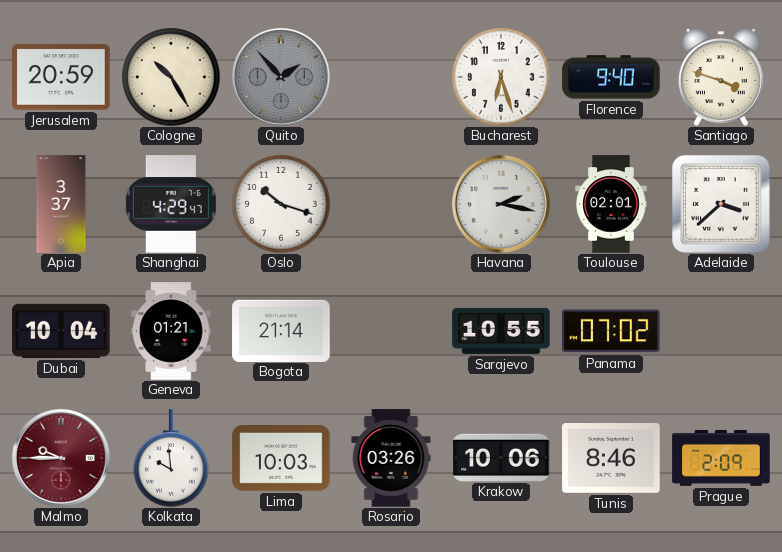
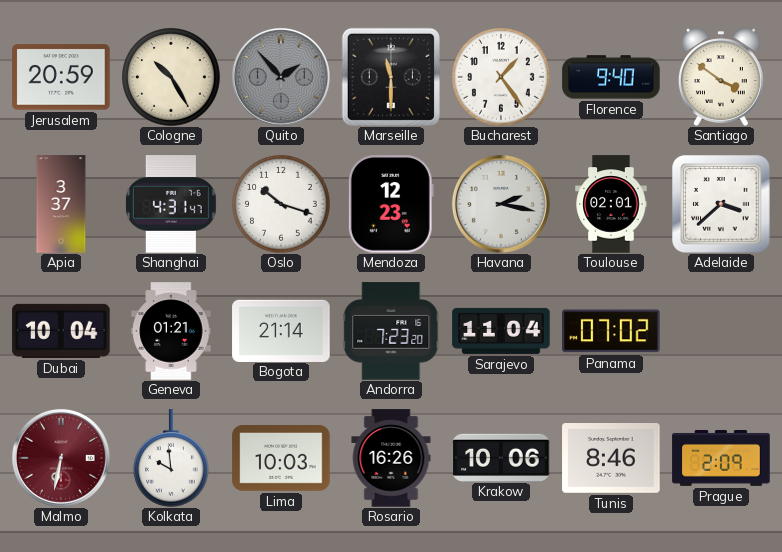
Marseille: none -> 11:30
Bucharest: 6:27 -> 1:24
Santiago: 3:48 -> 3:51
Shanghai: 4:29 -> 4:31
Mendoza: none -> 12:23
Andorra: none -> 7:23
Sarajevo: 10:55 -> 11:04
Malmo: 9:45 -> 6:32
Rosario: 03:26 -> 16:26
